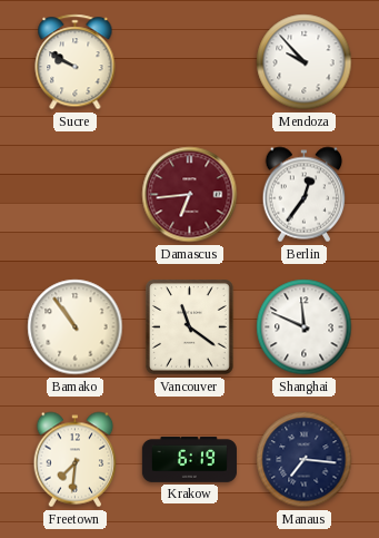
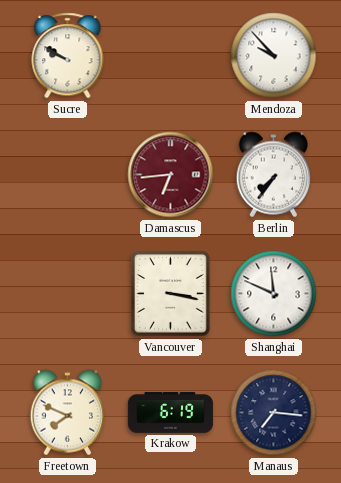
Berlin: 12:36 -> 7:36
Bamako: 10:54 -> none
Vancouver: 11:21 -> 3:17
Freetown: 7:31 -> 7:49
